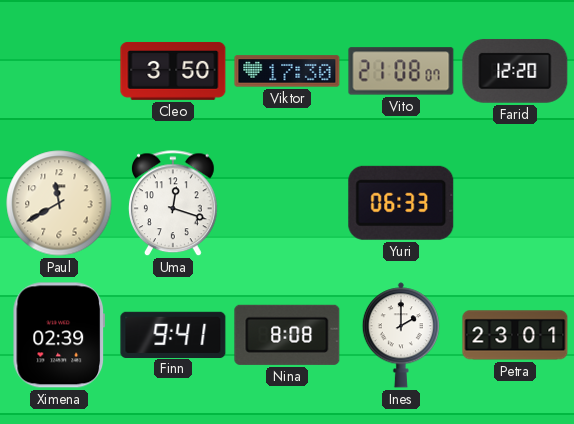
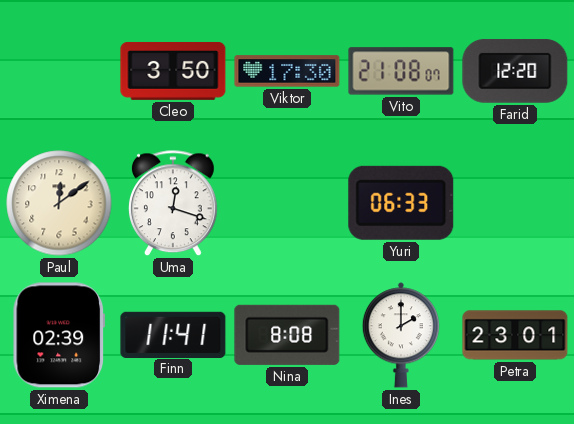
Paul: 11:40 -> 12:09
Finn: 9:41 -> 11:41
